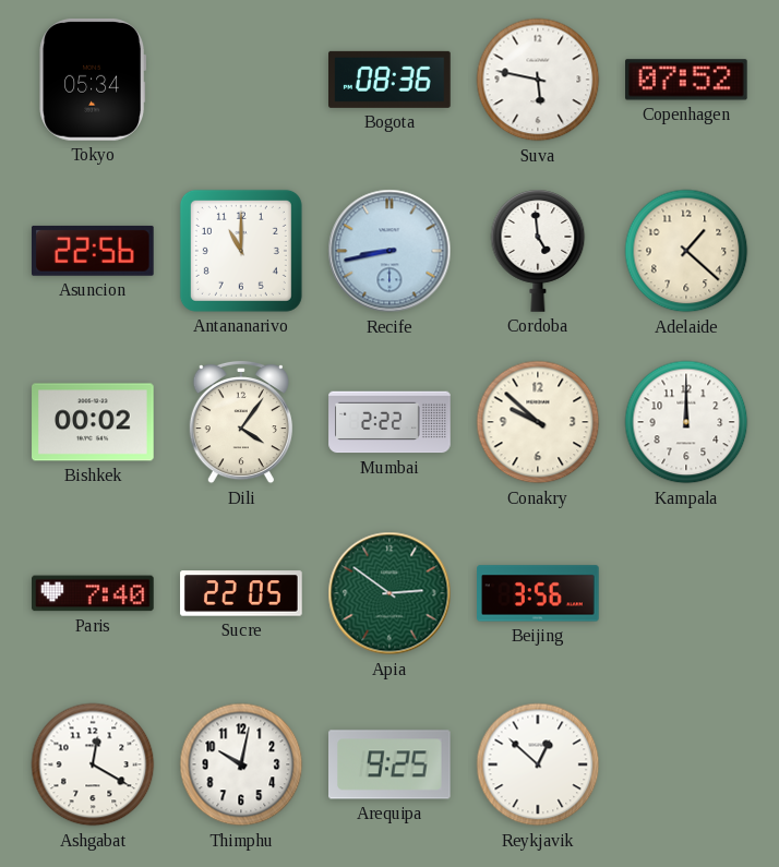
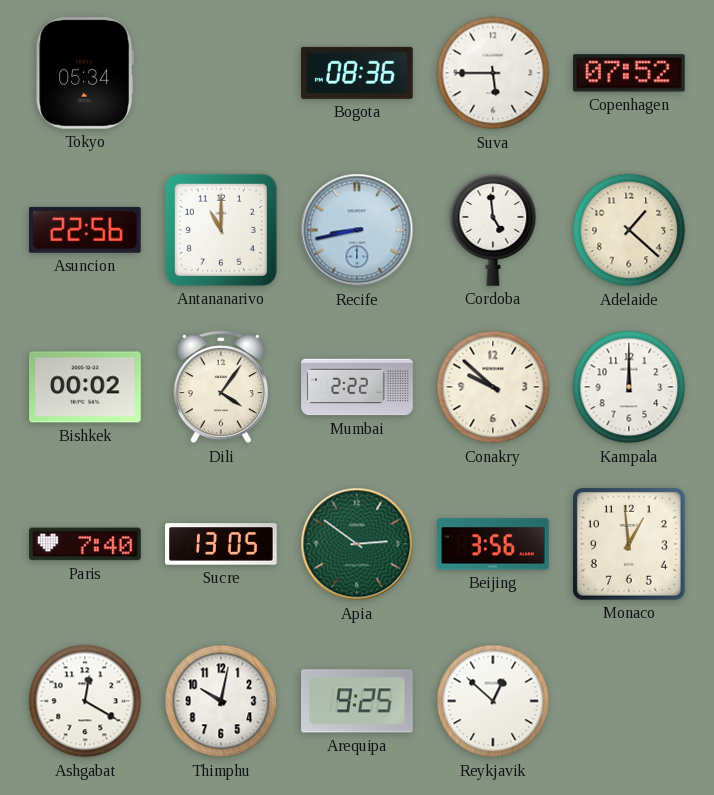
Suva: 5:47 -> 5:45
Sucre: 22:05 -> 13:05
Monaco: none -> 12:59
